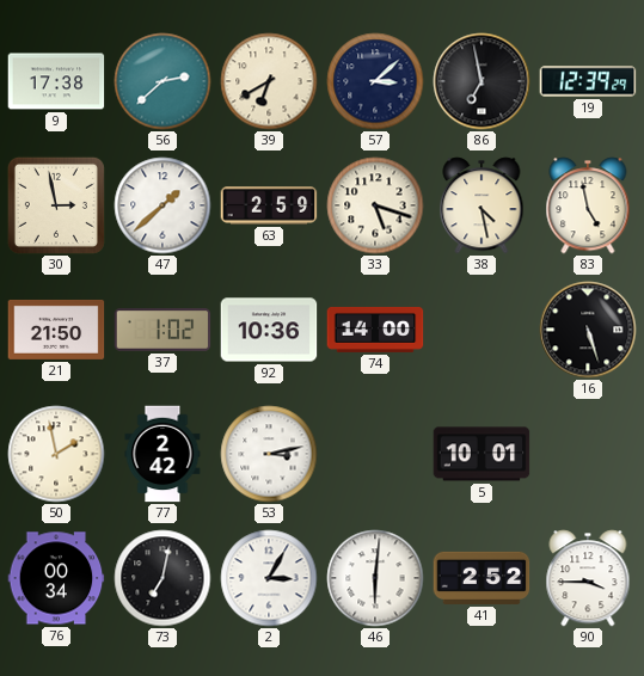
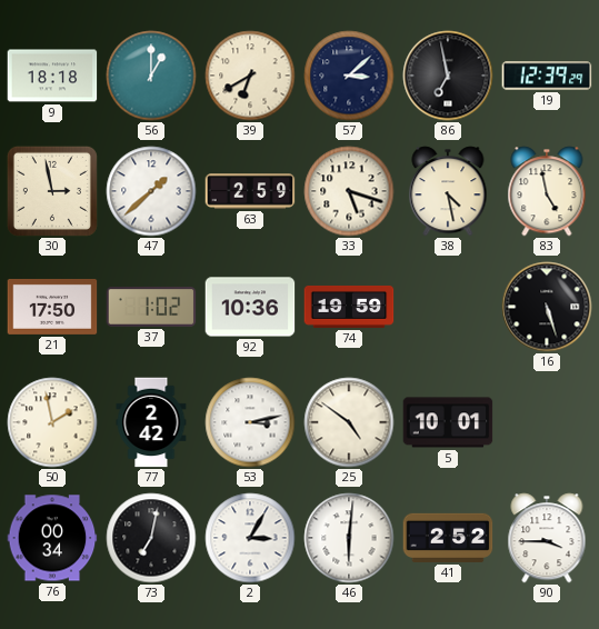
9: 17:38 -> 18:18
56: 2:38 -> 1:00
21: 21:50 -> 17:50
74: 14:00 -> 19:59
25: none -> 4:51
